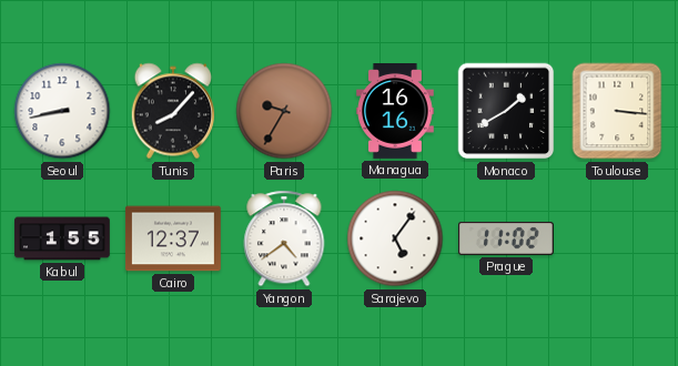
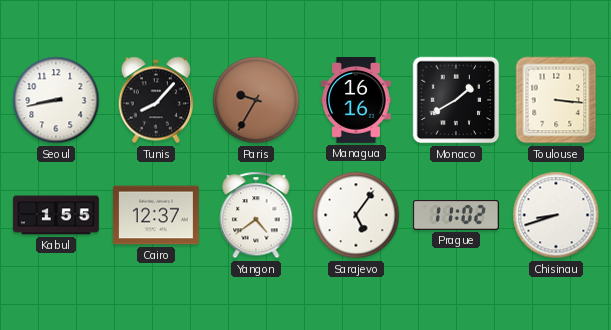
Chisinau: none -> 8:42
